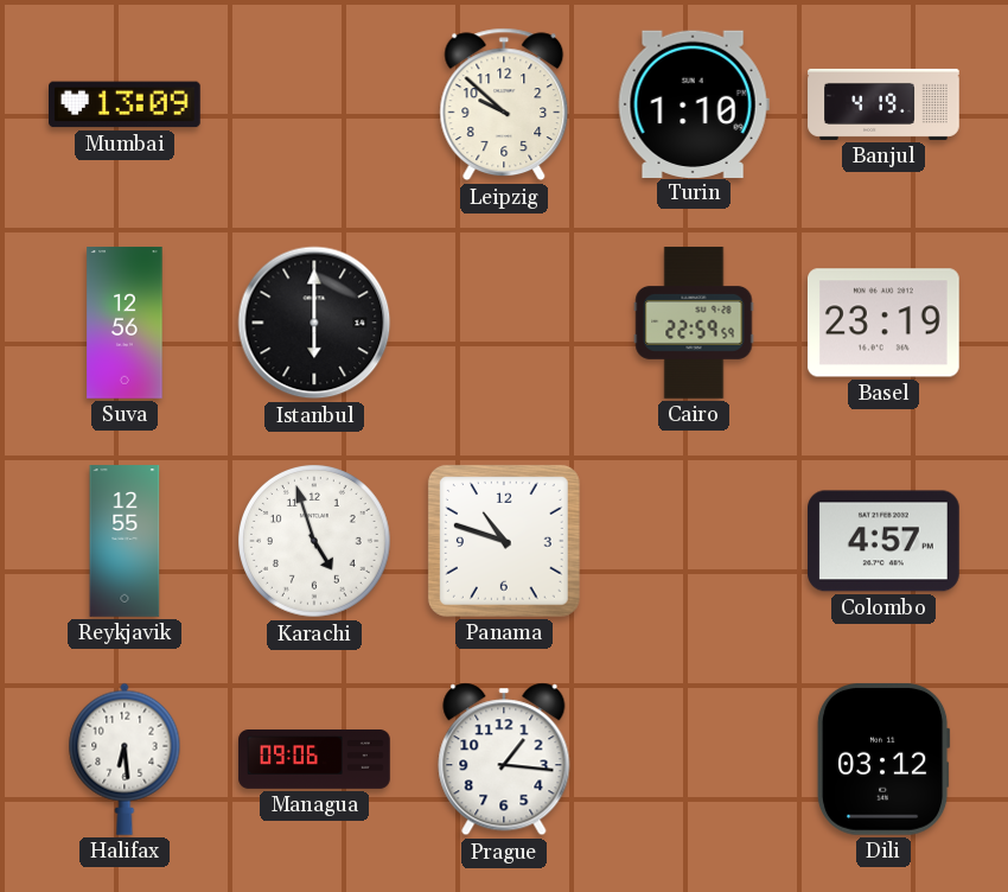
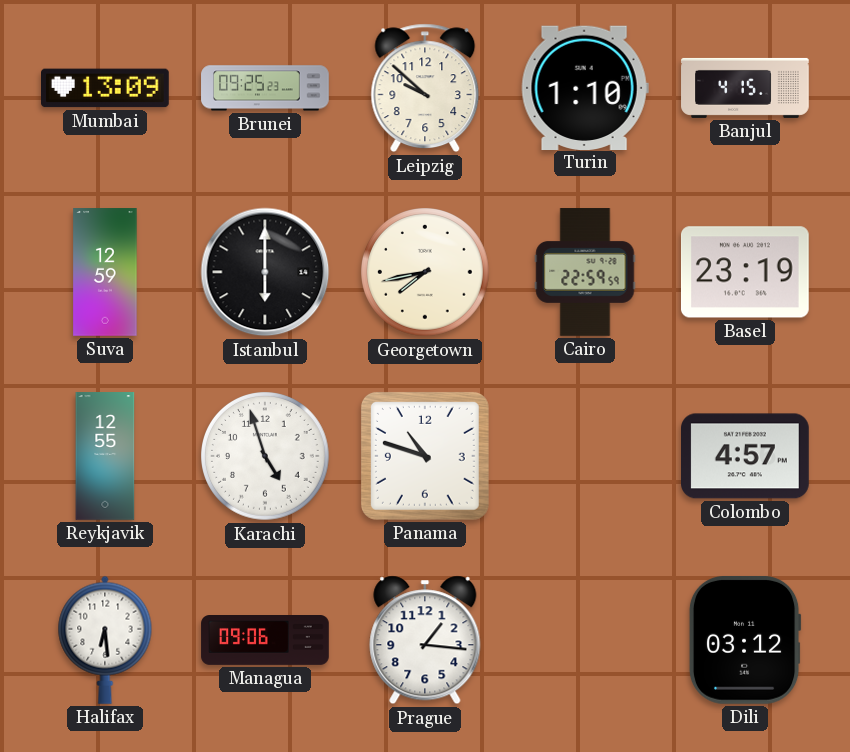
Brunei: none -> 09:25
Banjul: 4:19 -> 4:15
Suva: 12:56 -> 12:59
Georgetown: none -> 7:43
